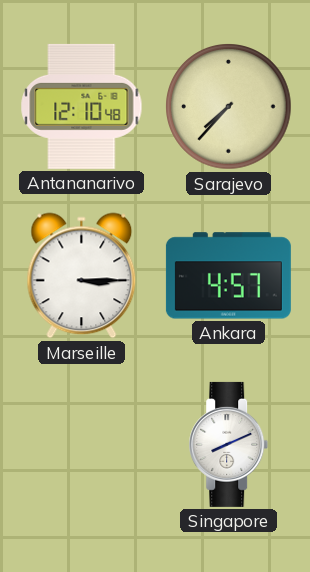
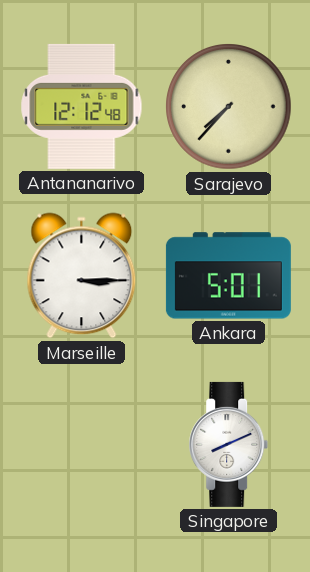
Antananarivo: 12:10 -> 12:12
Ankara: 4:57 -> 5:01
